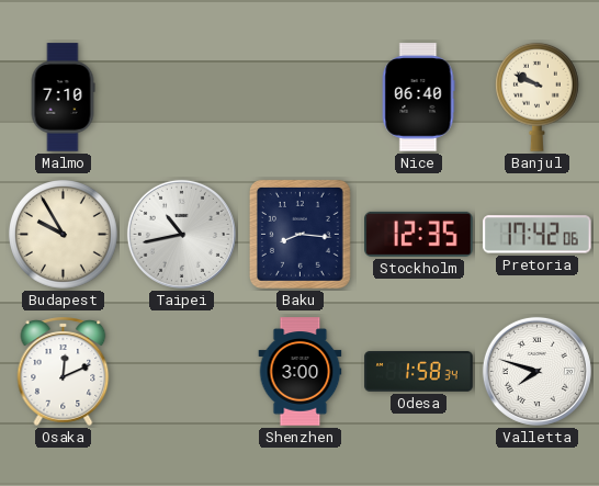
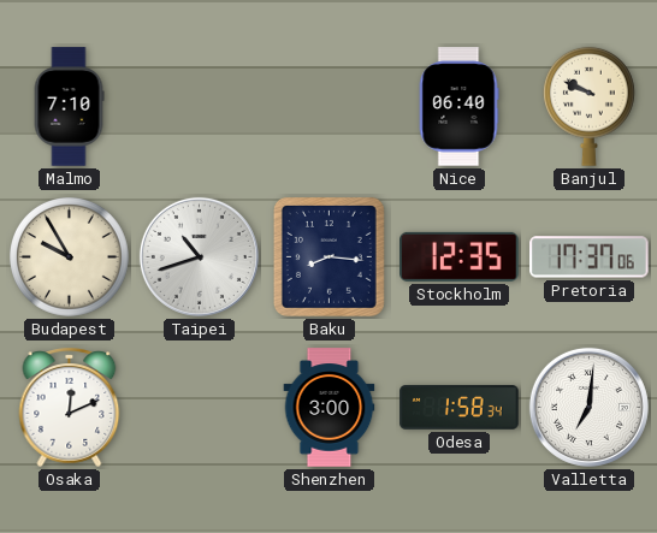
Taipei: 10:43 -> 10:42
Pretoria: 17:42 -> 17:37
Valletta: 7:48 -> 7:01
